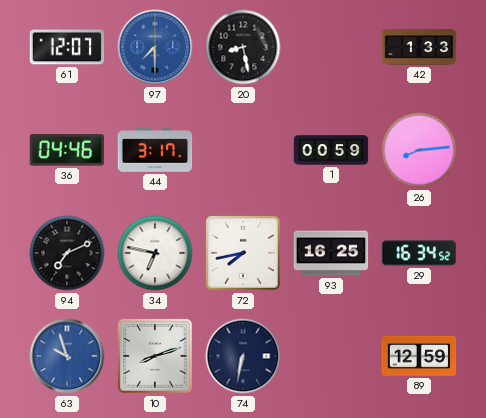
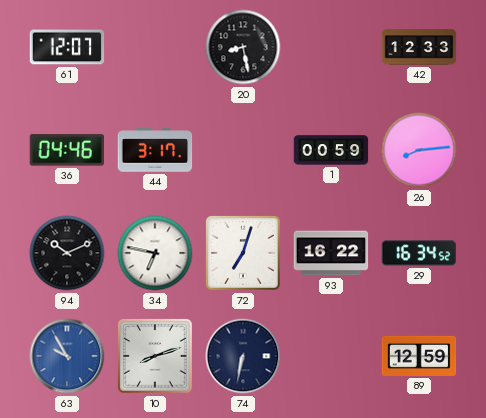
97: 7:30 -> none
42: 1:33 -> 12:33
94: 7:11 -> 10:11
72: 7:43 -> 7:03
93: 16:25 -> 16:22
63: 9:57 -> 9:55
